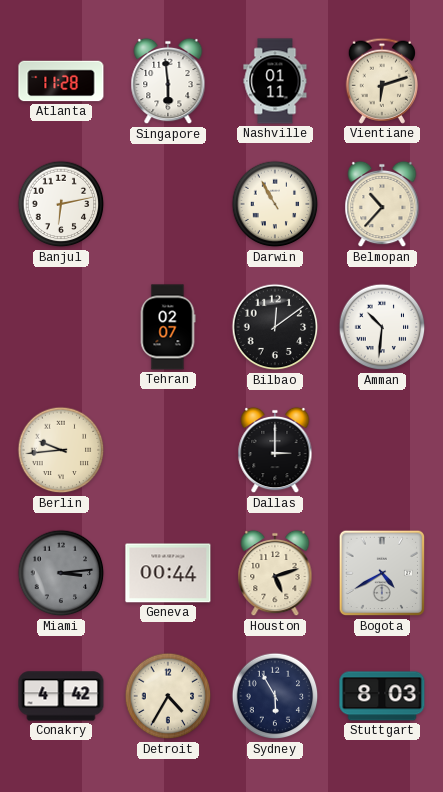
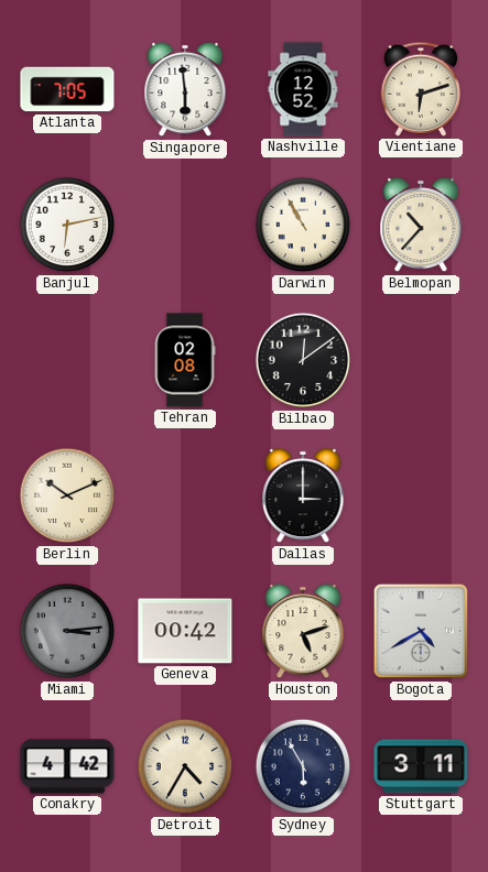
Atlanta: 11:28 -> 7:05
Nashville: 01:11 -> 12:52
Tehran: 02:07 -> 02:08
Amman: 10:31 -> none
Berlin: 9:44 -> 10:11
Geneva: 00:44 -> 00:42
Stuttgart: 8:03 -> 3:11
